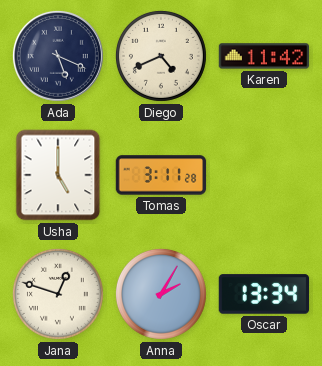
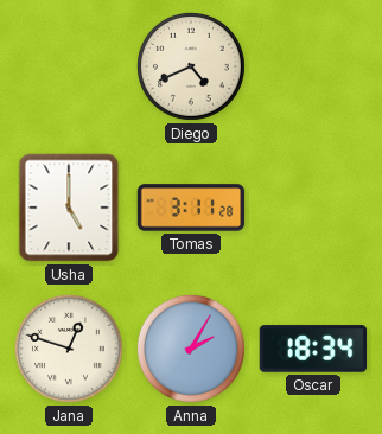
Ada: 5:19 -> none
Karen: 11:42 -> none
Oscar: 13:34 -> 18:34
